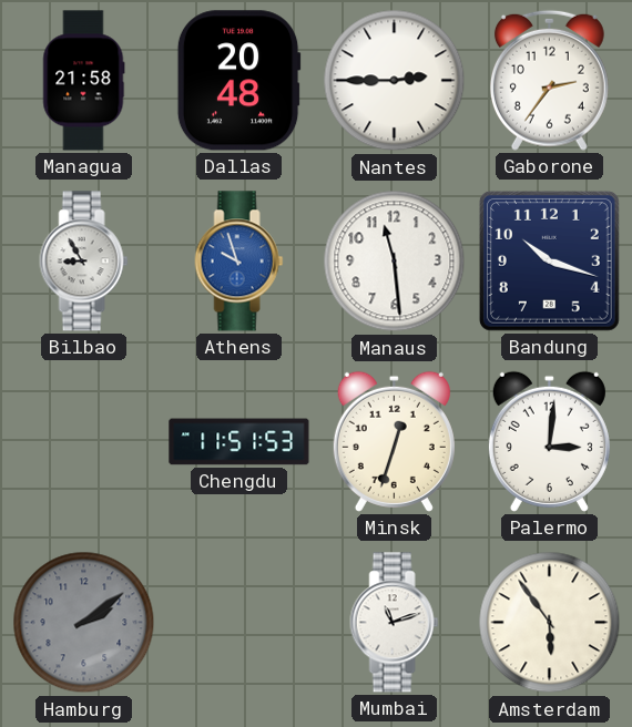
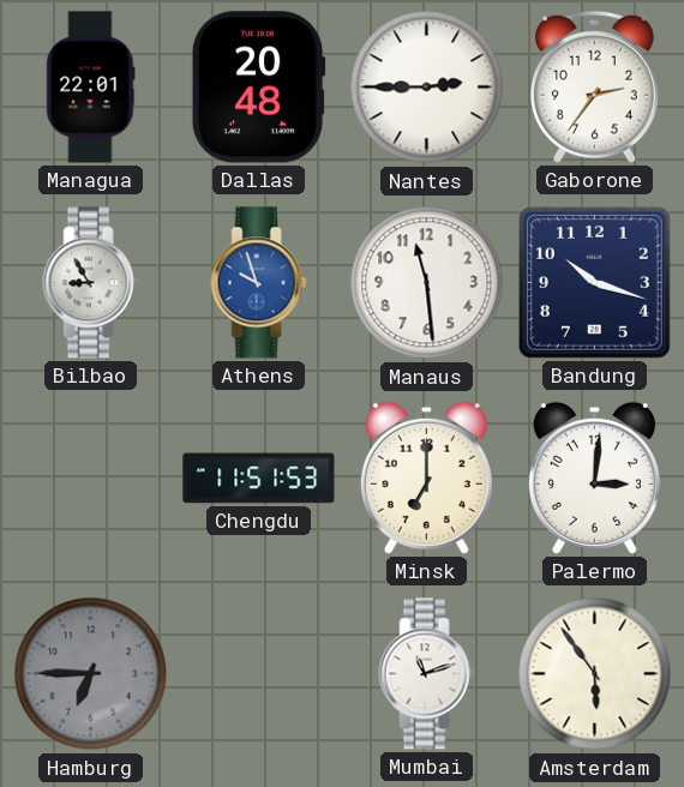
Managua: 21:58 -> 22:01
Minsk: 12:33 -> 7:00
Hamburg: 2:09 -> 6:45
